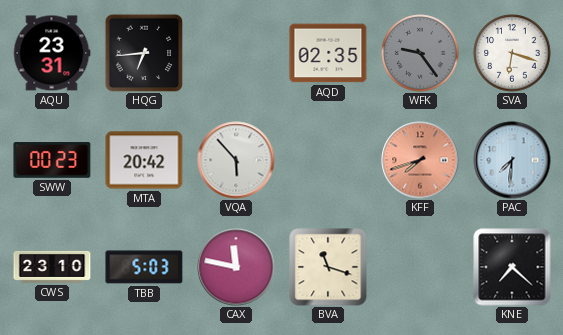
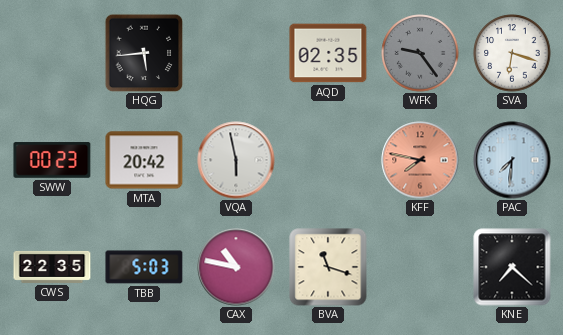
AQU: 23:31 -> none
HQG: 6:44 -> 5:44
VQA: 5:53 -> 5:58
KFF: 7:42 -> 7:47
CWS: 23:10 -> 22:35
CAX: 11:47 -> 10:47
